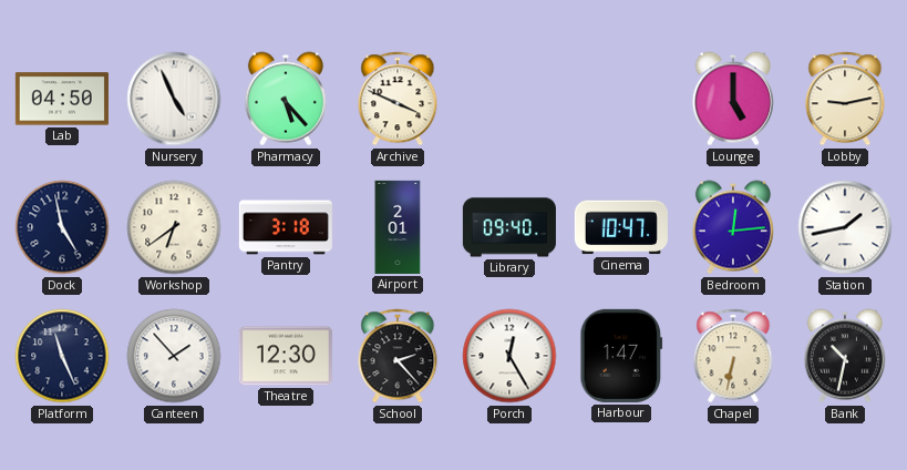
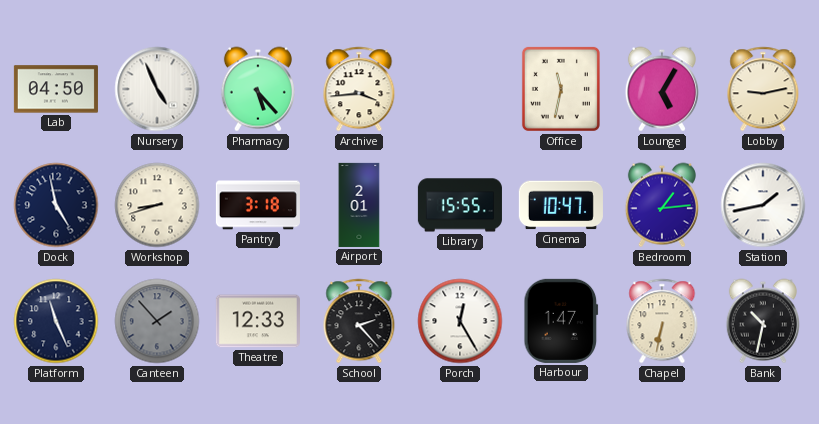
Archive: 3:49 -> 3:44
Office: none -> 11:32
Lounge: 5:00 -> 5:05
Workshop: 6:39 -> 8:42
Library: 09:40 -> 15:55
Bedroom: 12:14 -> 1:14
Canteen dial: white -> grey
Theatre: 12:30 -> 12:33
